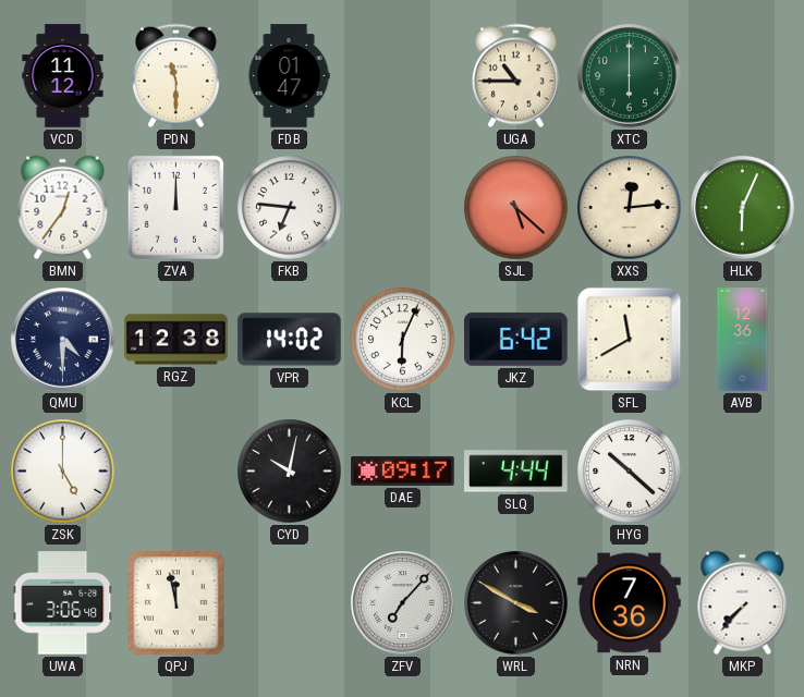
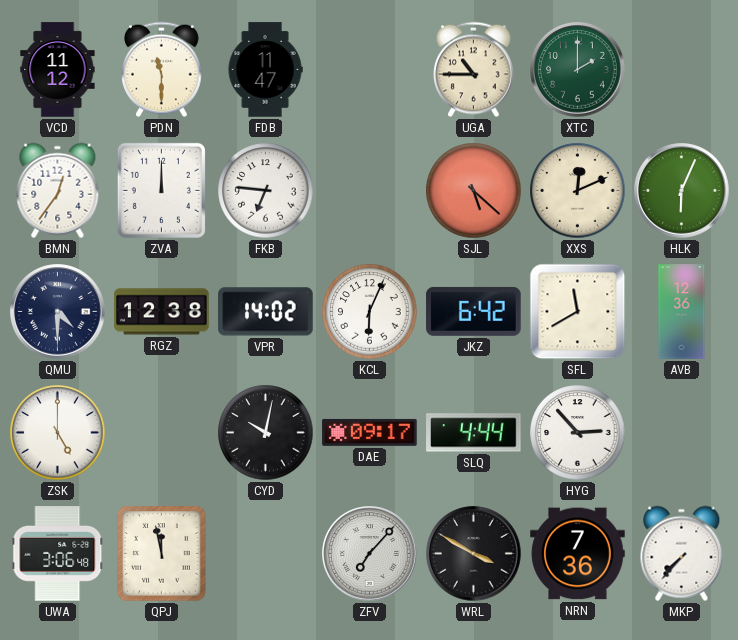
FDB: 01:47 -> 11:47
XTC: 6:00 -> 2:00
XXS: 12:14 -> 12:11
HYG: 10:22 -> 2:53
